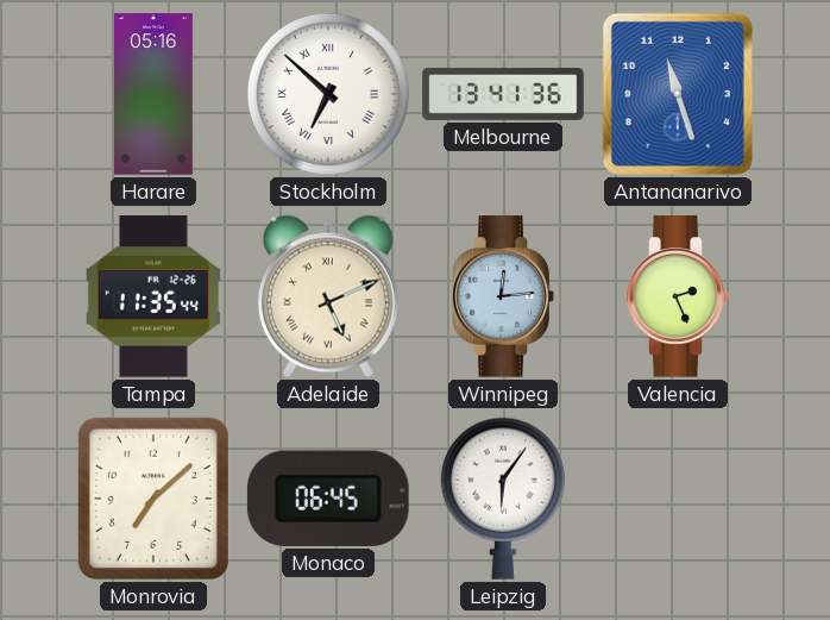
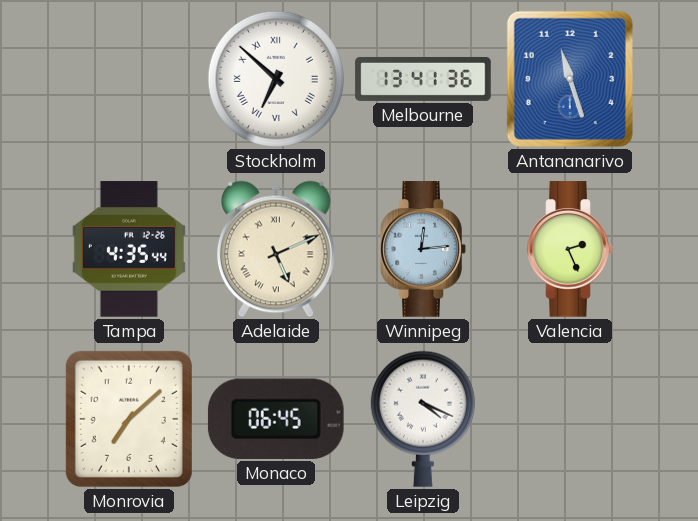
Harare: 05:16 -> none
Tampa: 11:35 -> 4:35
Leipzig: 6:06 -> 4:19
